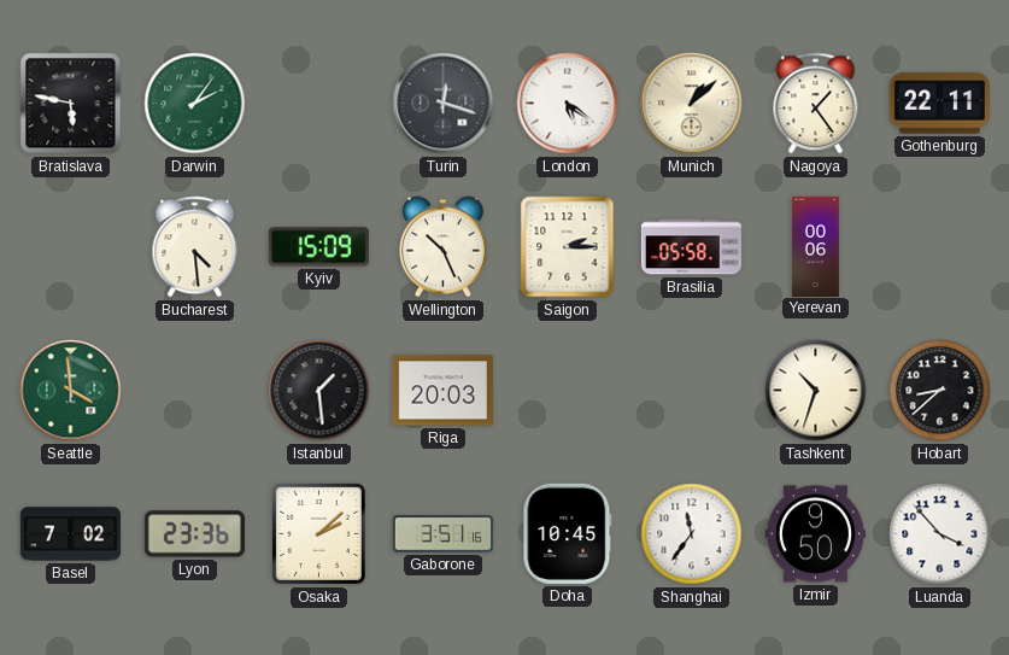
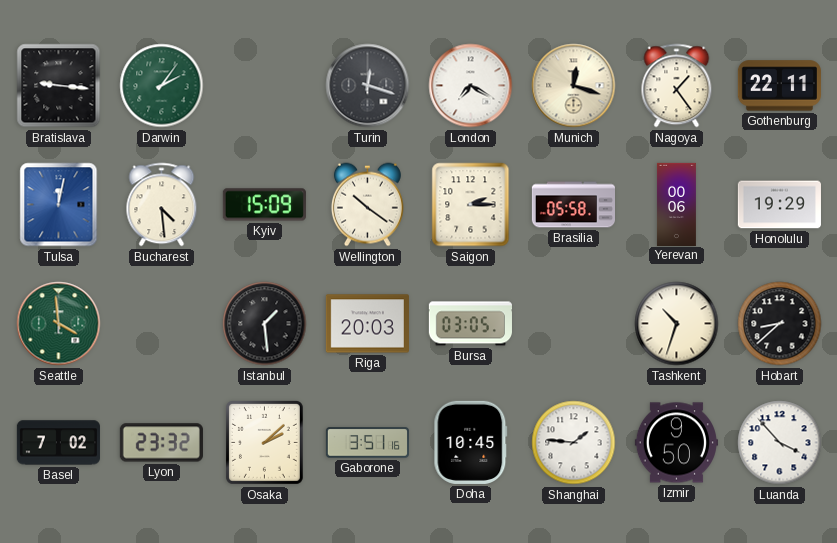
Bratislava: 5:47 -> 9:16
London: 5:21 -> 7:20
Munich: 1:08 -> 12:18
Tulsa: none -> 12:02
Wellington: 10:26 -> 10:21
Honolulu: none -> 19:29
Bursa: none -> 03:05
Lyon: 23:36 -> 23:32
Shanghai: 11:36 -> 1:46
